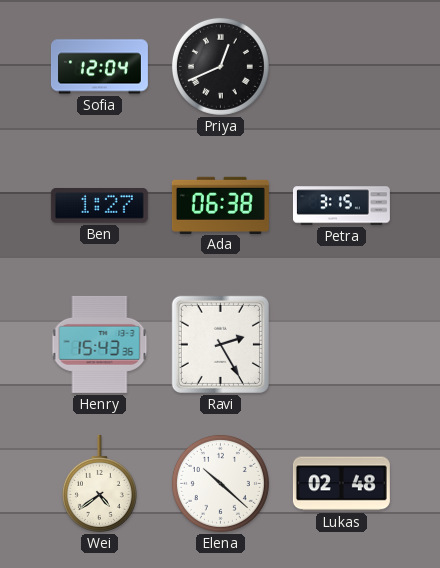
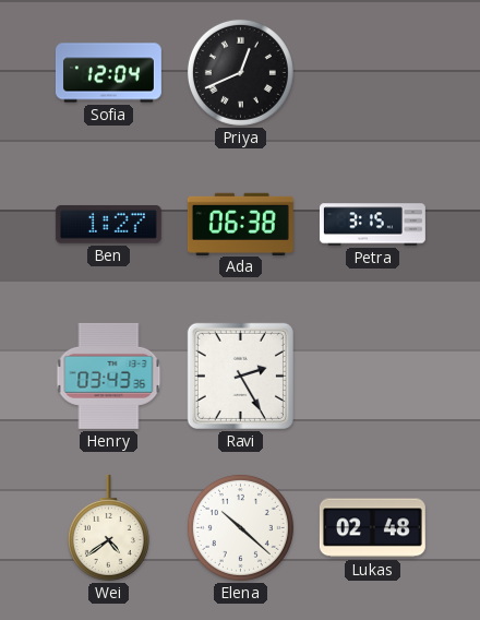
Henry: 15:43 -> 03:43
